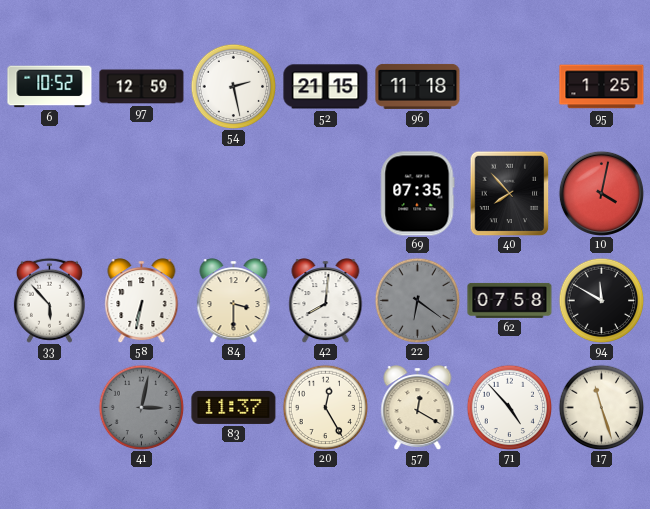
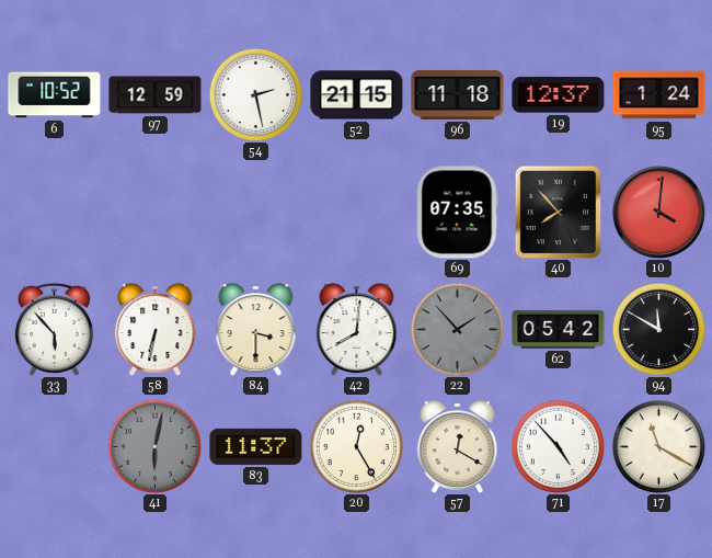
19: none -> 12:37
95: 1:25 -> 1:24
10: 4:02 -> 4:01
22: 6:21 -> 1:53
62: 07:58 -> 05:42
41: 3:02 -> 6:02
17: 11:27 -> 11:20
